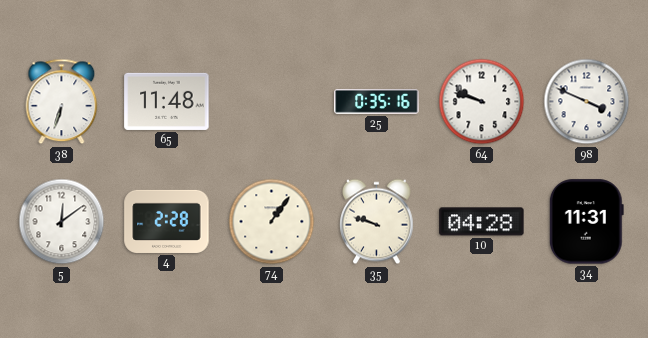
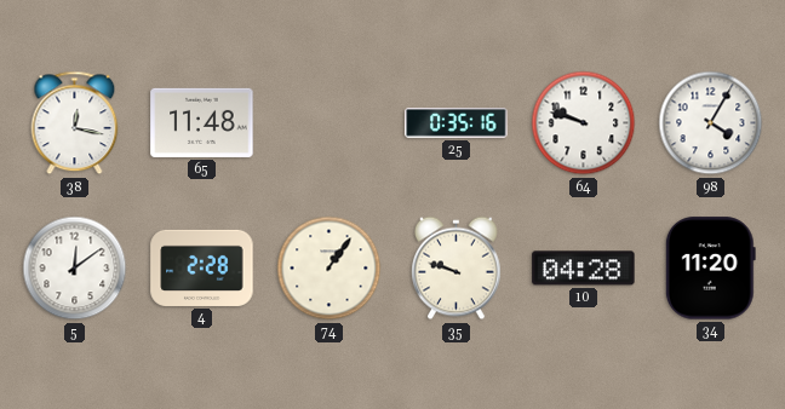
38: 6:33 -> 12:17
98: 3:49 -> 4:05
34: 11:31 -> 11:20
